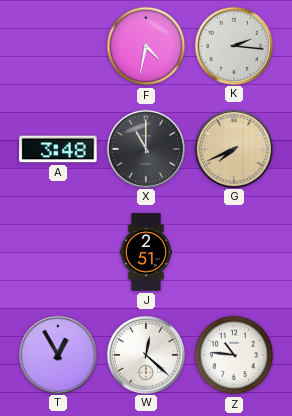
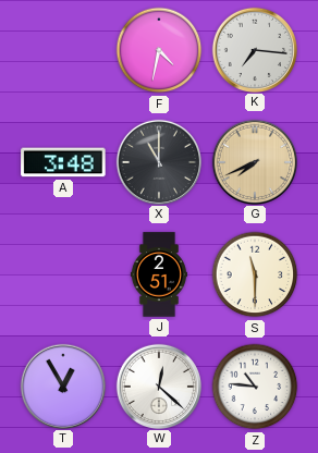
K: 2:16 -> 7:16
S: none -> 11:30
